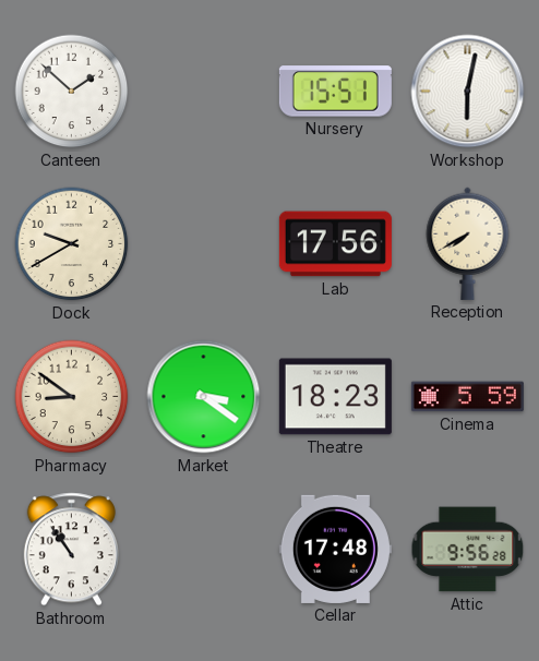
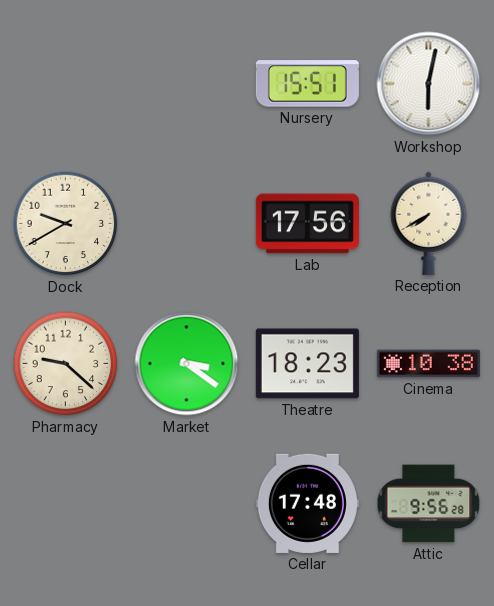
Canteen: 1:52 -> none
Pharmacy: 8:51 -> 9:22
Cinema: 5:59 -> 10:38
Bathroom: 10:54 -> none
